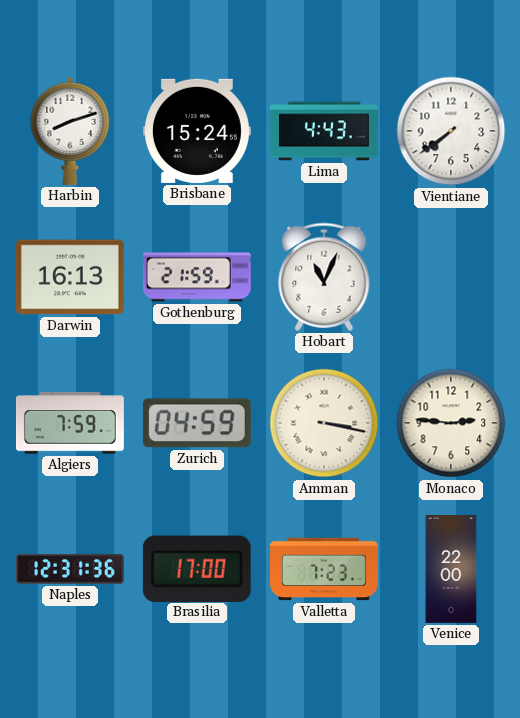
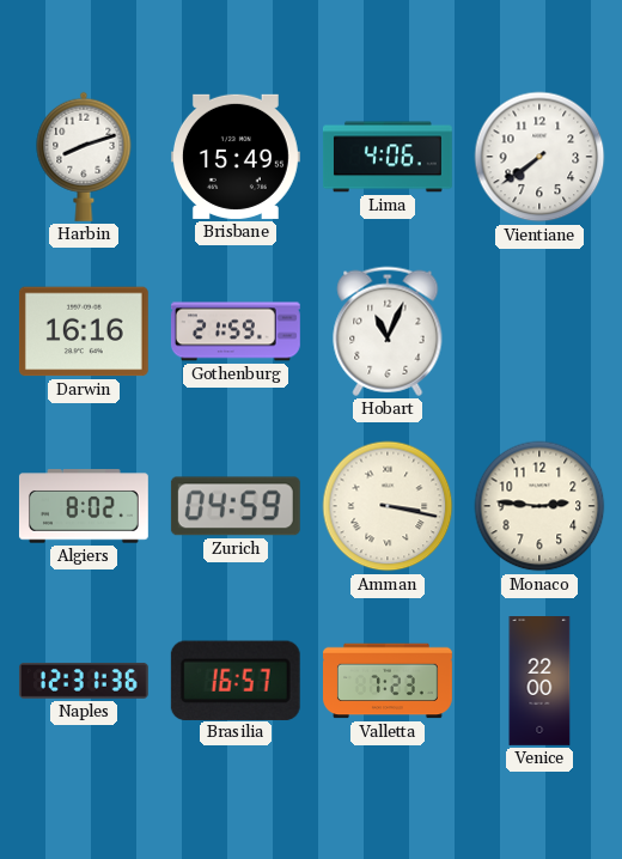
Brisbane: 15:24 -> 15:49
Lima: 4:43 -> 4:06
Darwin: 16:13 -> 16:16
Algiers: 7:59 -> 8:02
Brasilia: 17:00 -> 16:57
